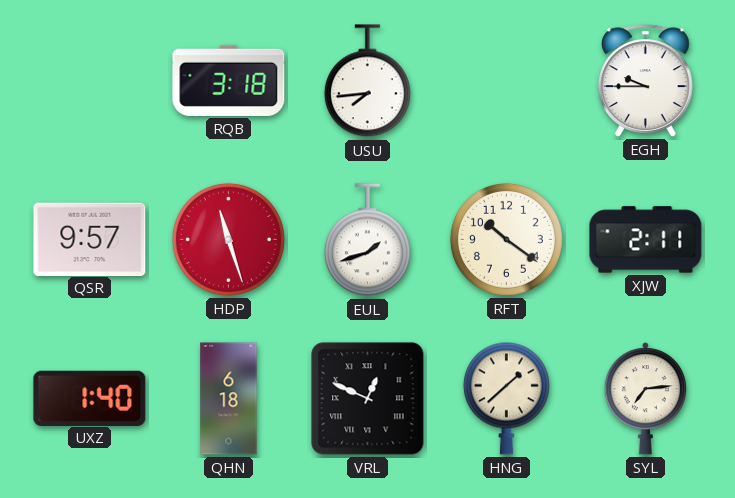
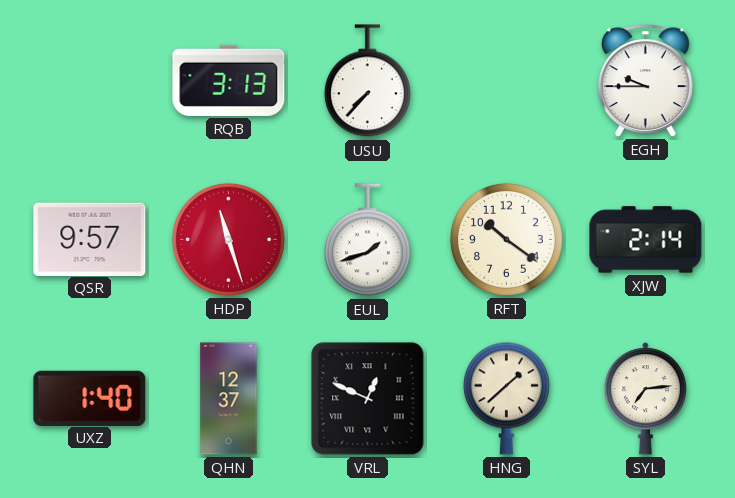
RQB: 3:18 -> 3:13
USU: 7:44 -> 7:37
XJW: 2:11 -> 2:14
QHN: 6:18 -> 12:37
